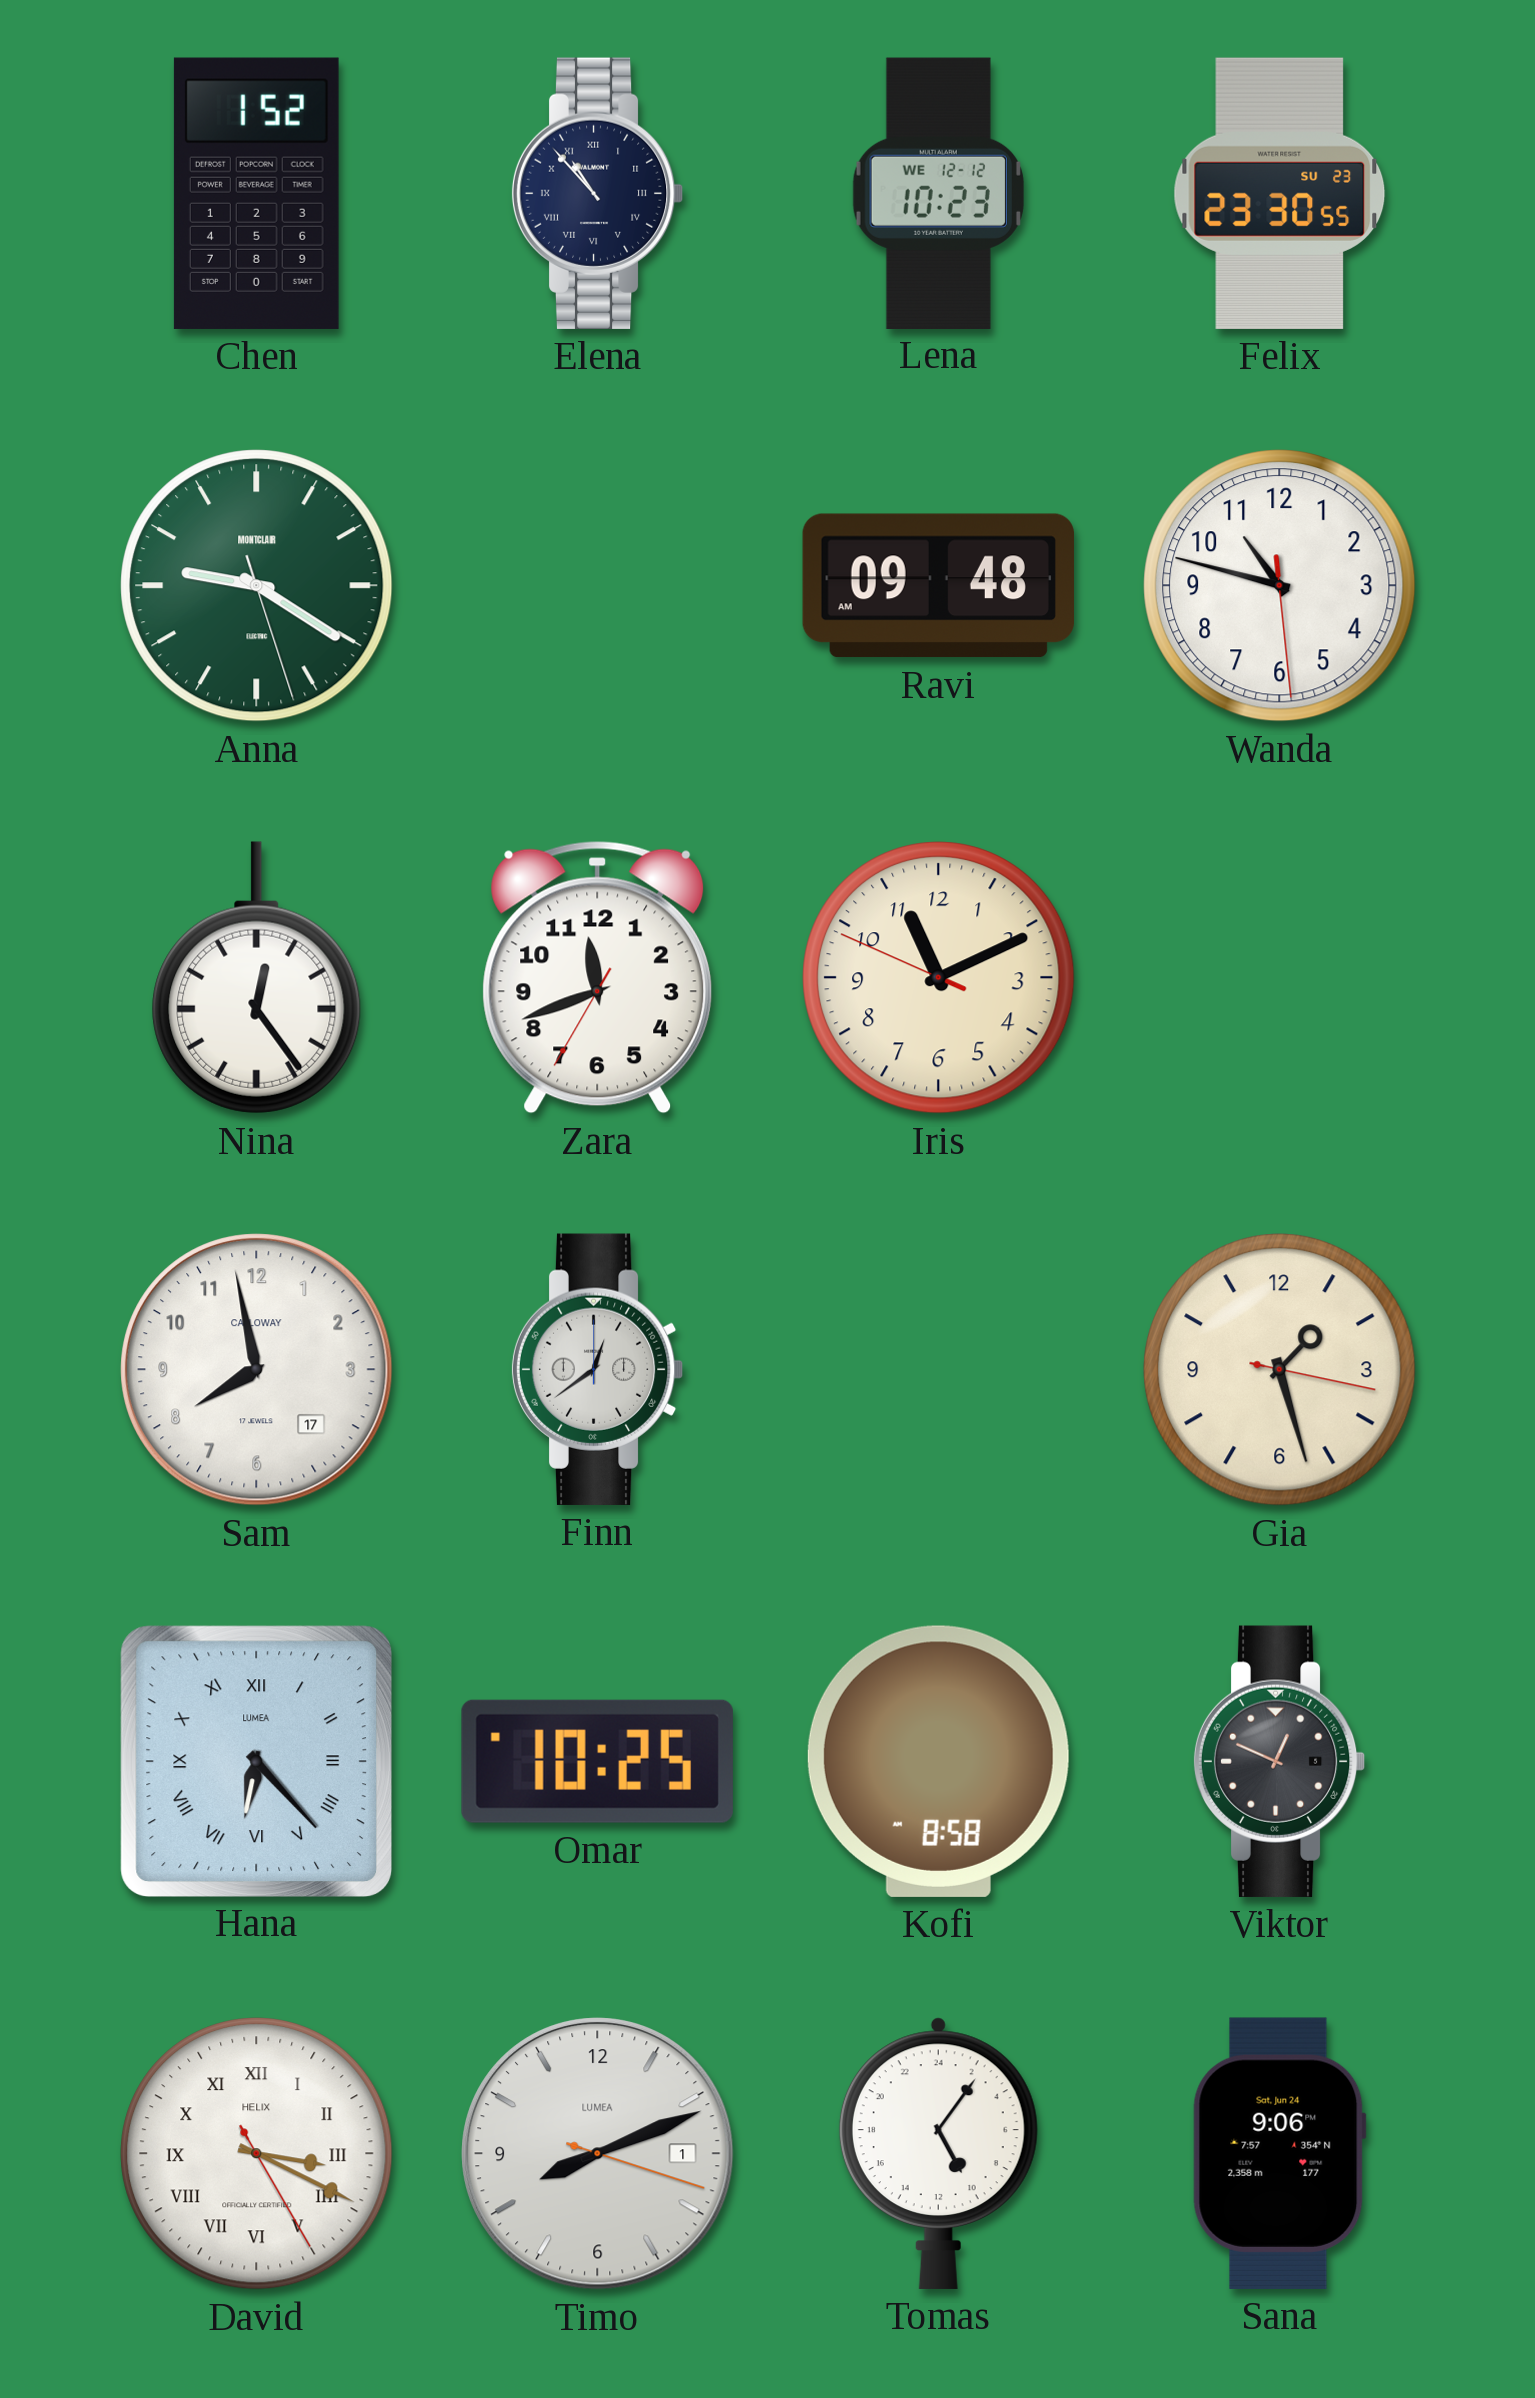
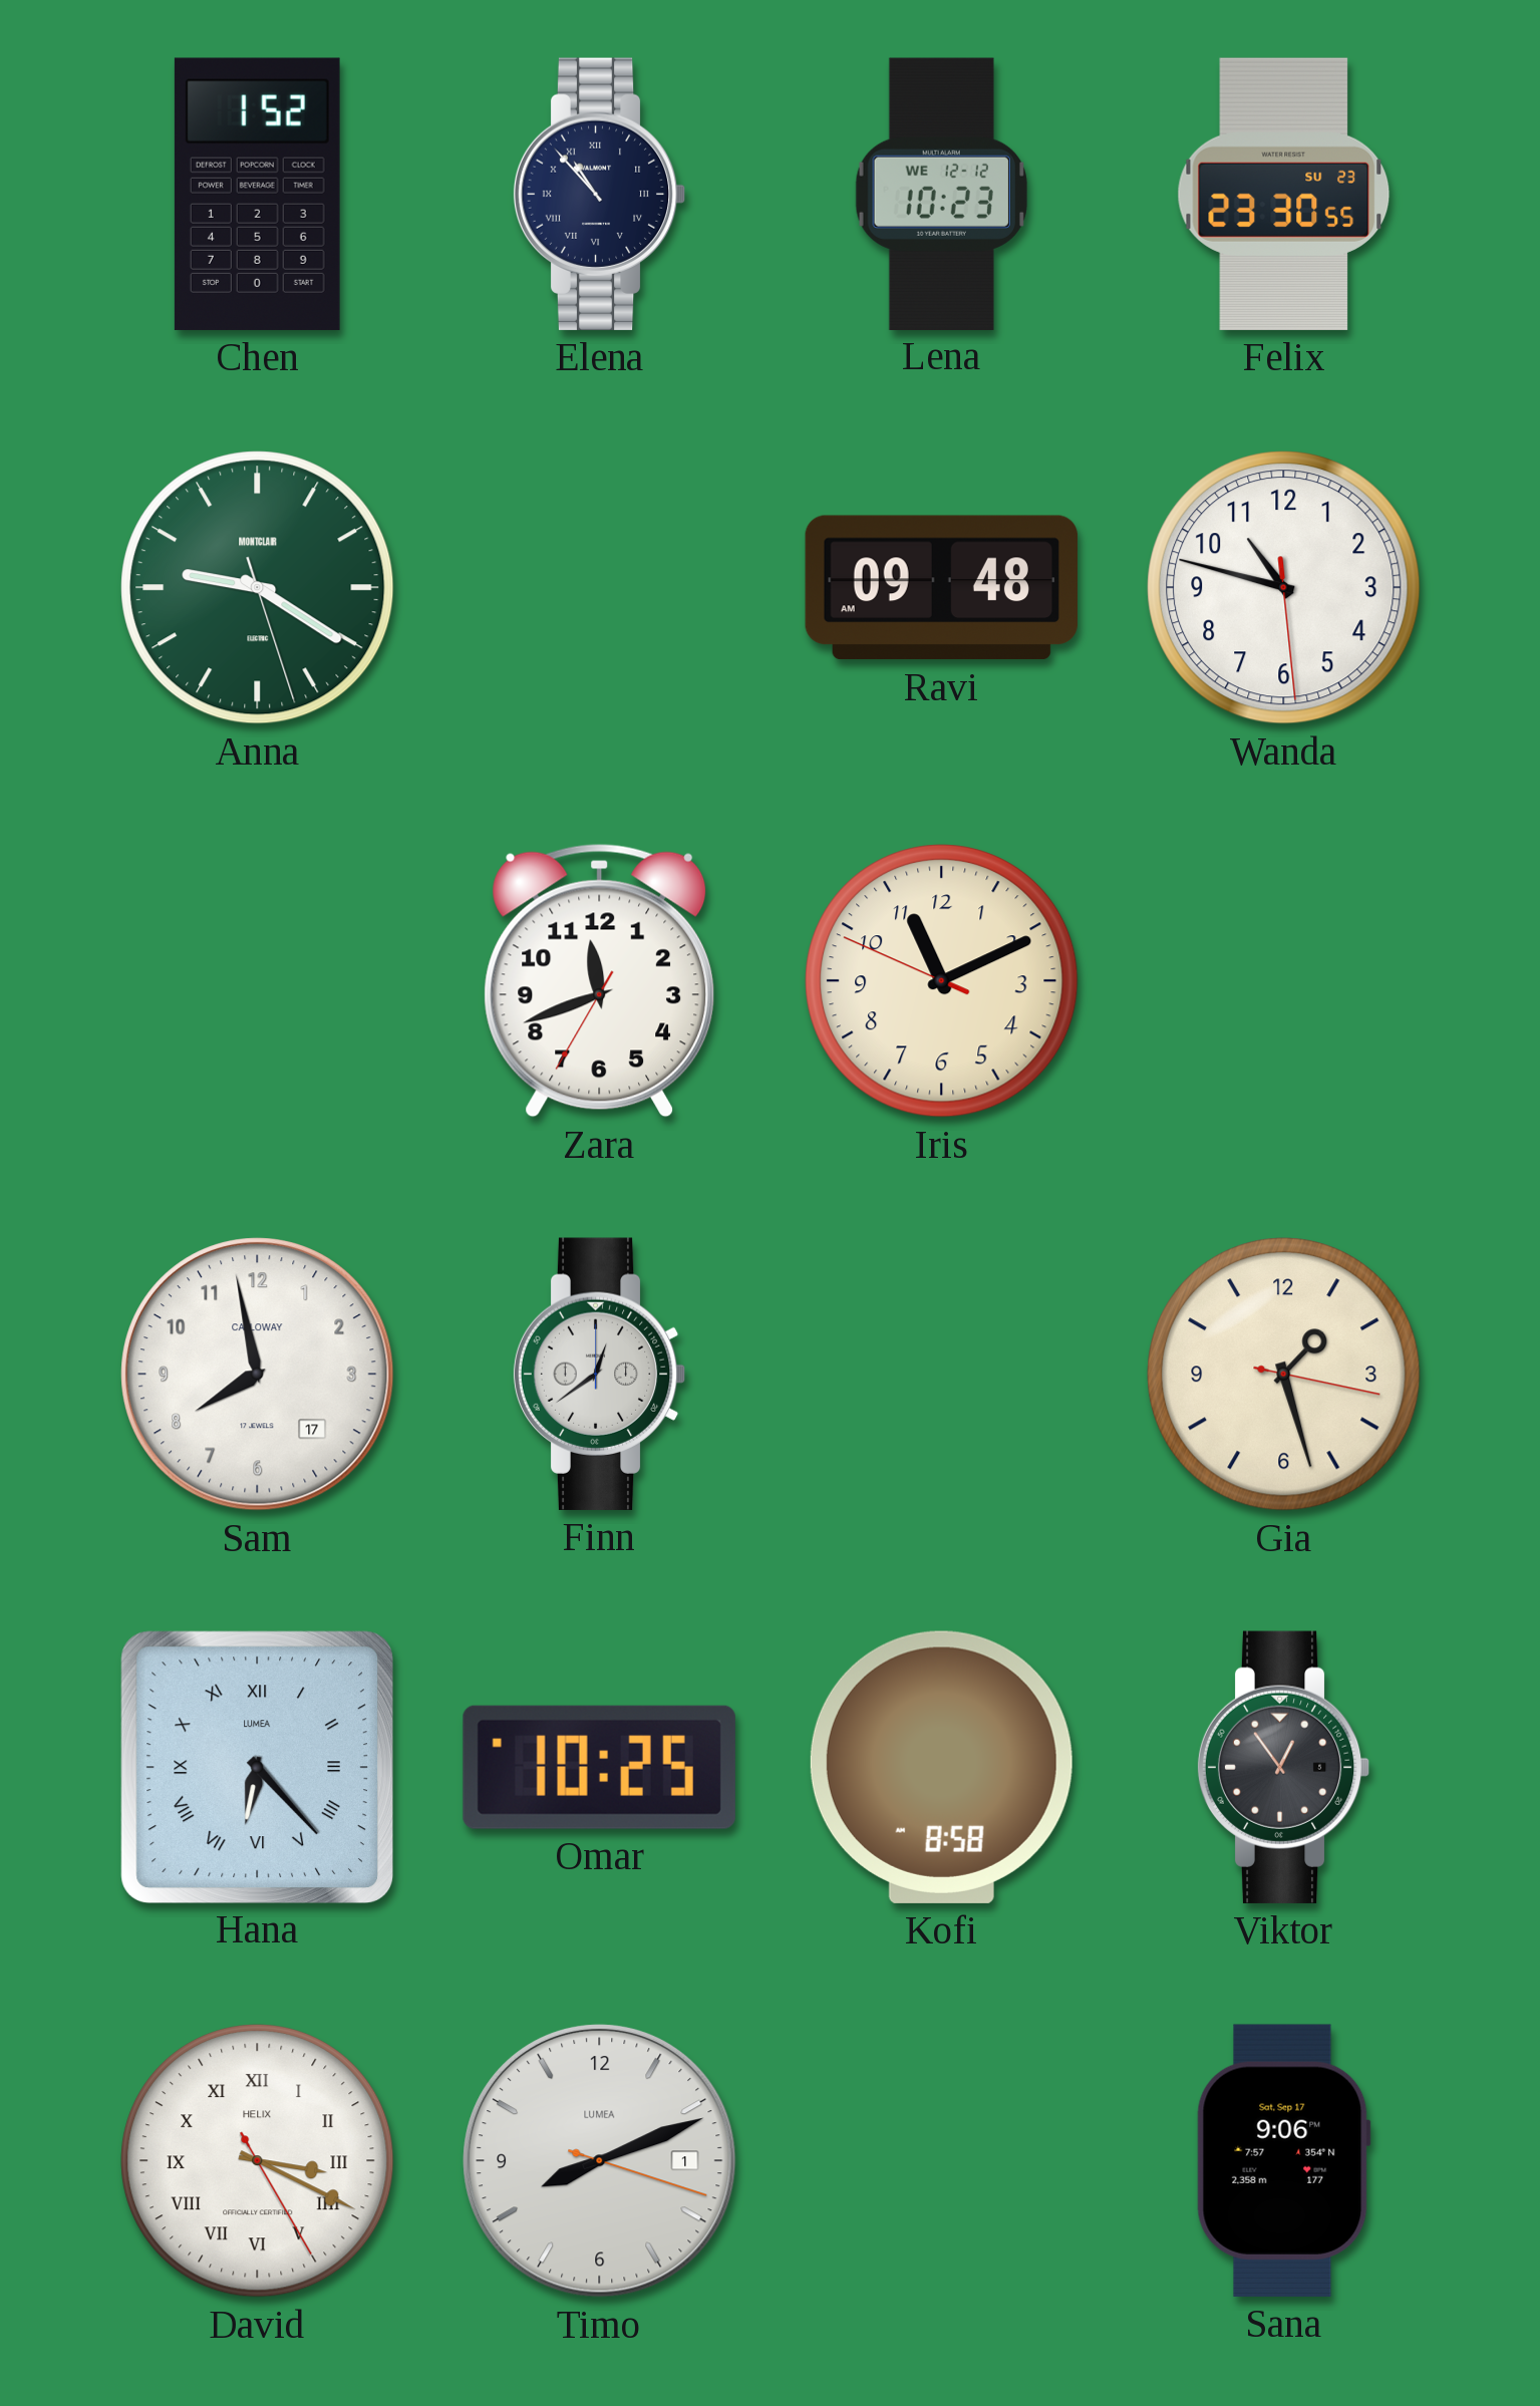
Nina: 12:24 -> none
Viktor: 12:49 -> 12:54
Tomas: 10:06 -> none
Sana date: Sat, Jun 24 -> Sat, Sep 17
